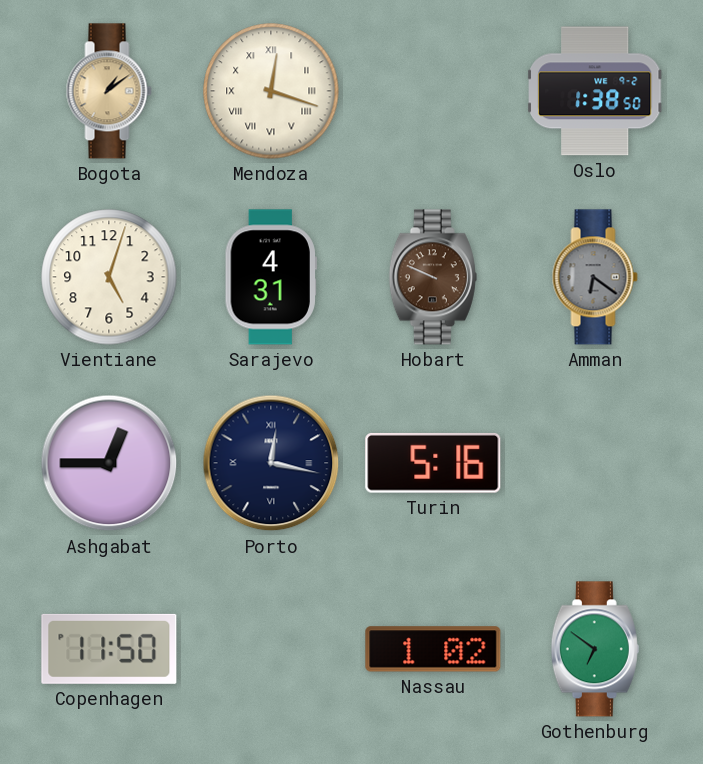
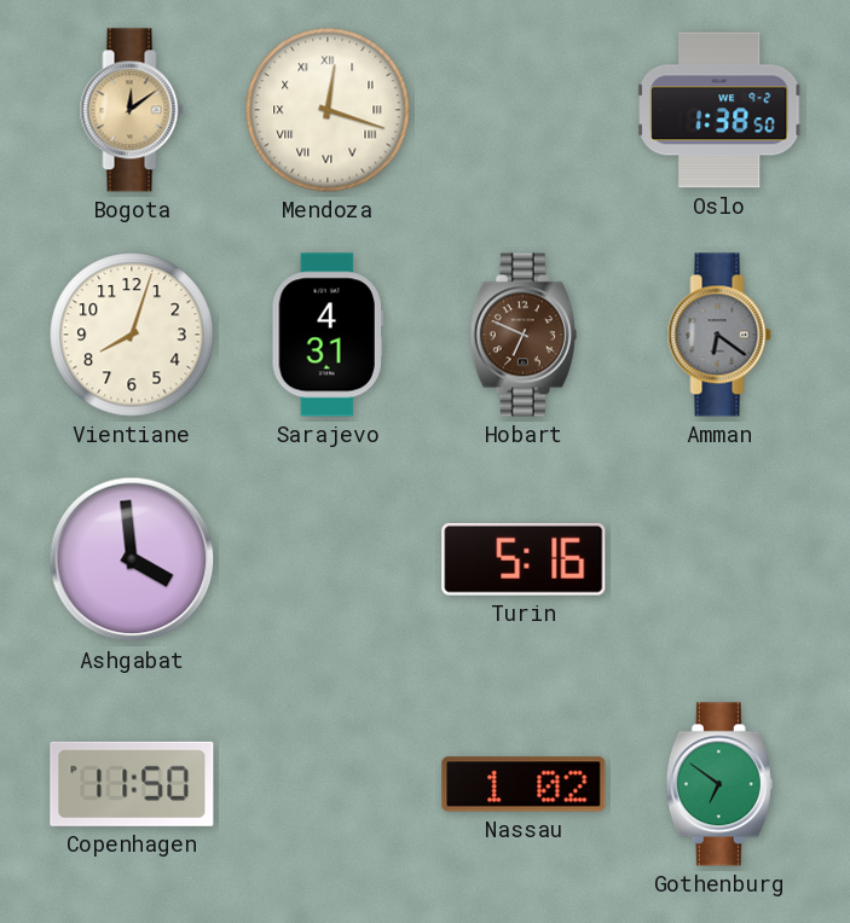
Bogota: 1:09 -> 12:09
Vientiane: 5:03 -> 8:03
Hobart: 9:49 -> 6:49
Ashgabat: 12:45 -> 3:59
Porto: 12:17 -> none
